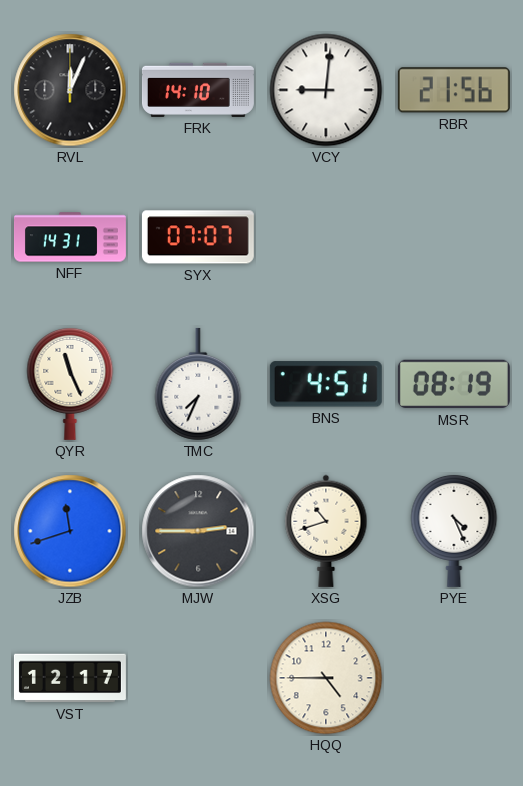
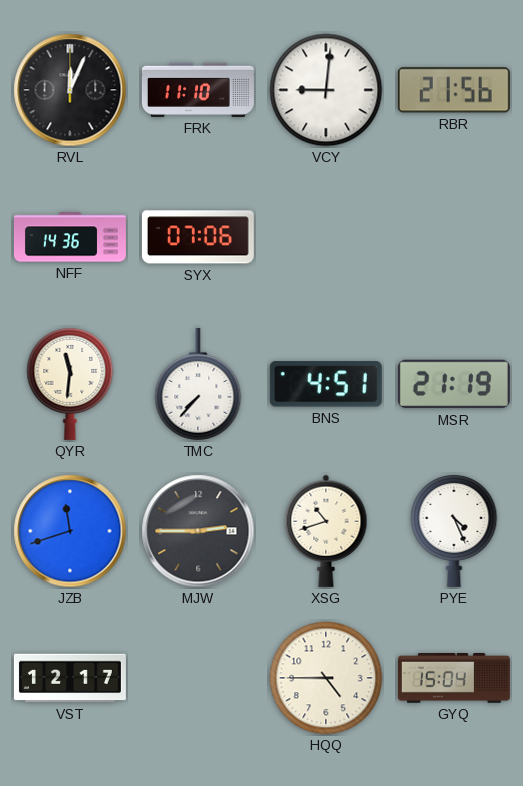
FRK: 14:10 -> 11:10
NFF: 14:31 -> 14:36
SYX: 07:07 -> 07:06
QYR: 11:26 -> 11:31
TMC: 7:34 -> 7:37
MSR: 08:19 -> 21:19
GYQ: none -> 15:04
